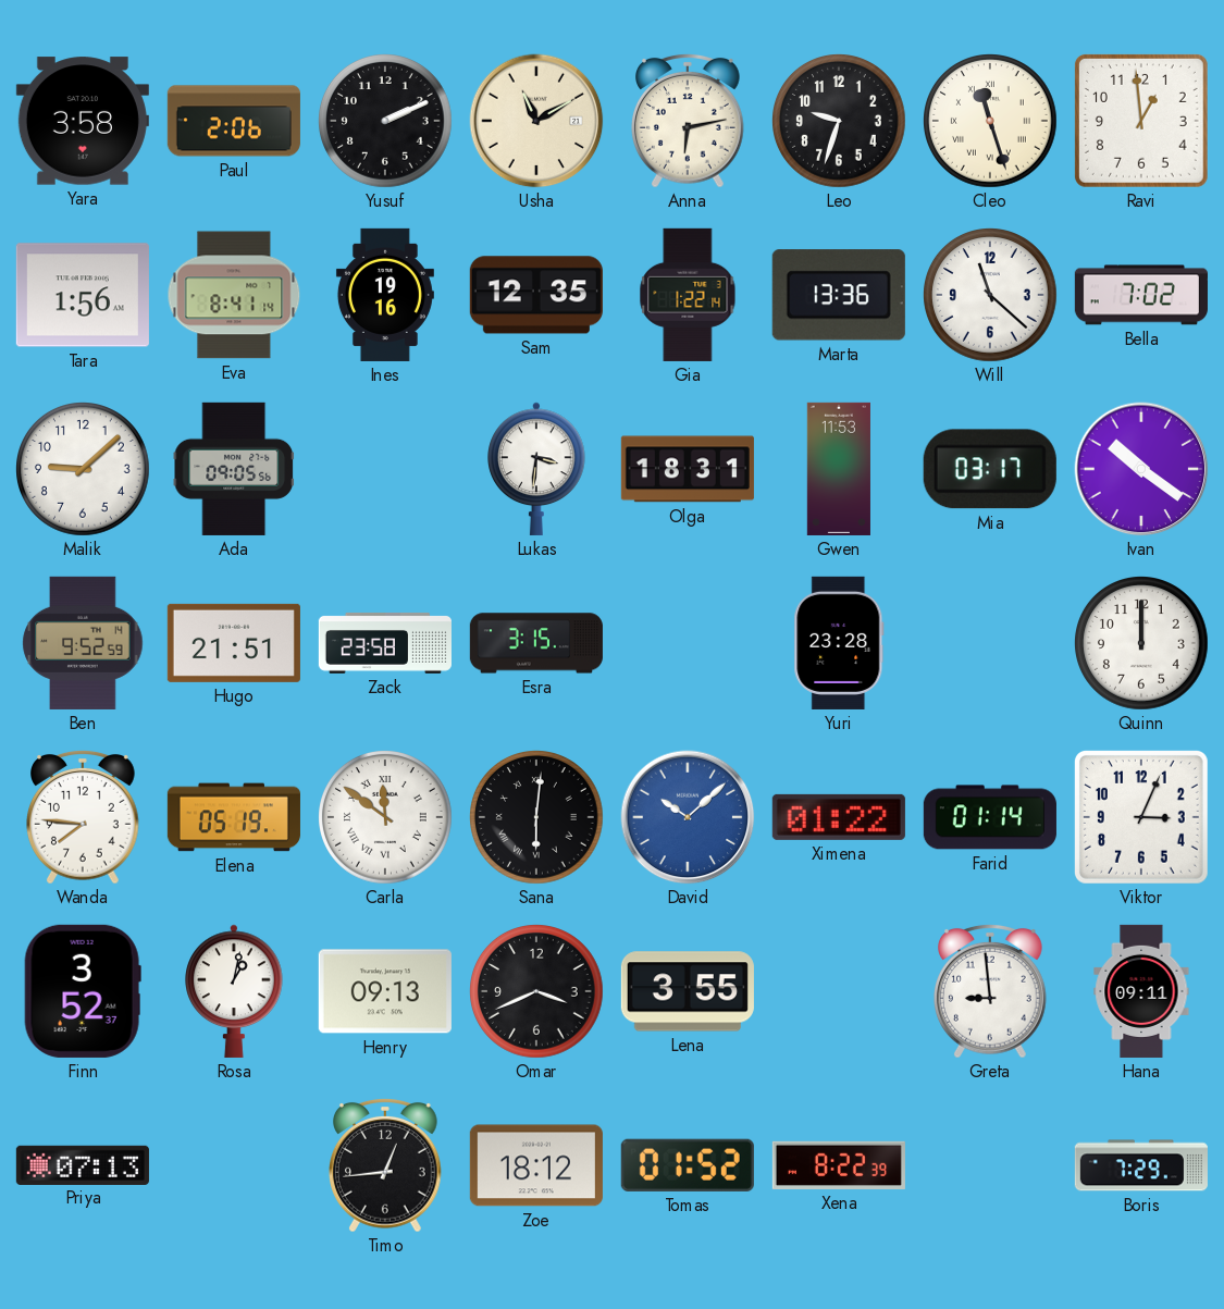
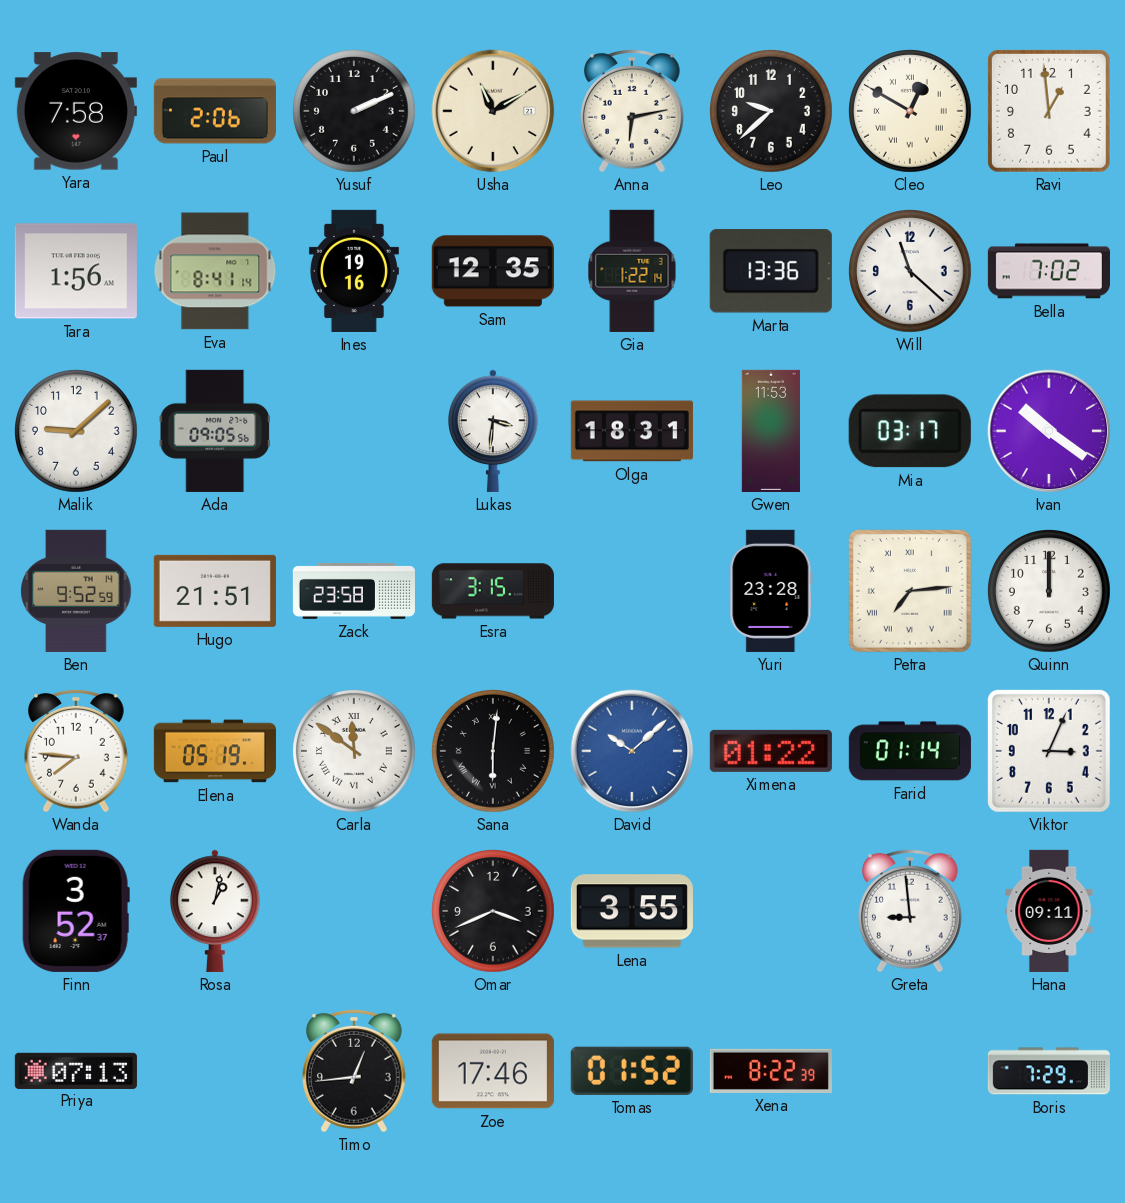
Yara: 3:58 -> 7:58
Leo: 9:33 -> 9:38
Cleo: 11:27 -> 12:50
Petra: none -> 7:14
Henry: 09:13 -> none
Zoe: 18:12 -> 17:46
